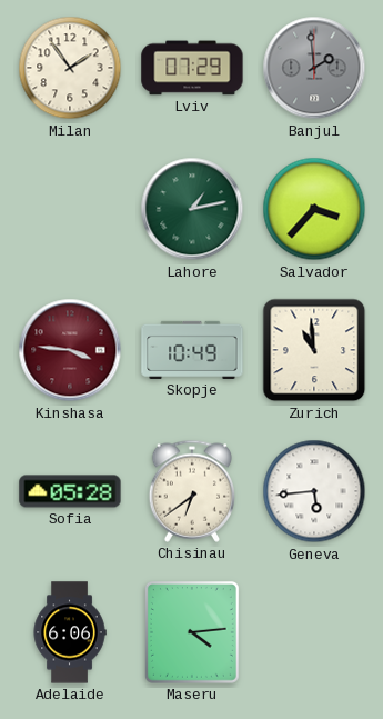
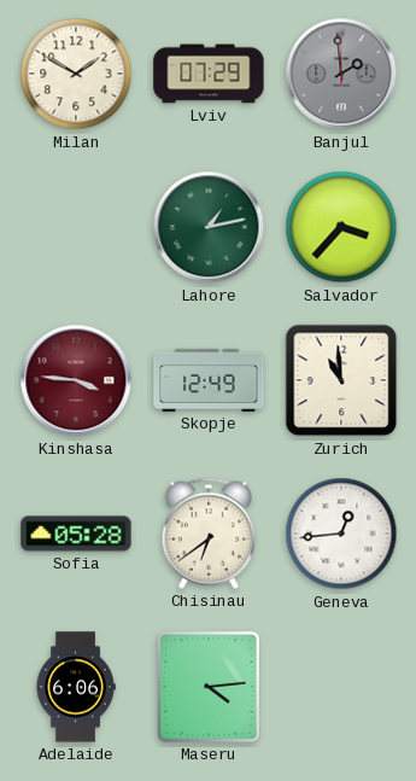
Milan: 1:54 -> 1:50
Skopje: 10:49 -> 12:49
Geneva: 5:44 -> 12:44
